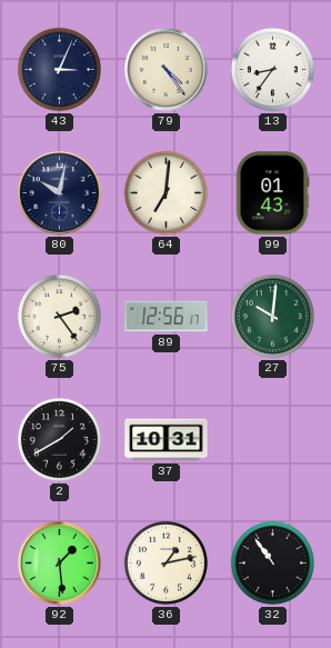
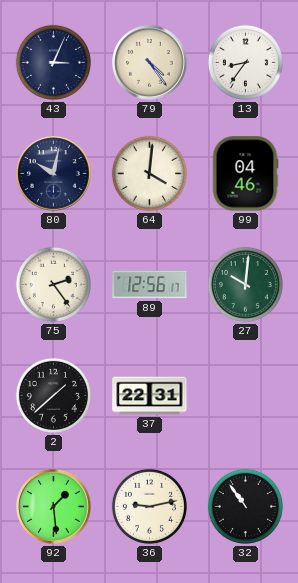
64: 7:01 -> 4:01
99: 01:43 -> 04:46
2: 1:40 -> 1:38
37: 10:31 -> 22:31
36: 1:13 -> 9:13
